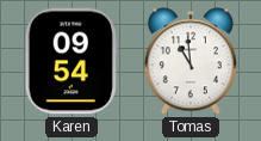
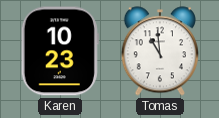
Karen: 09:54 -> 10:23
